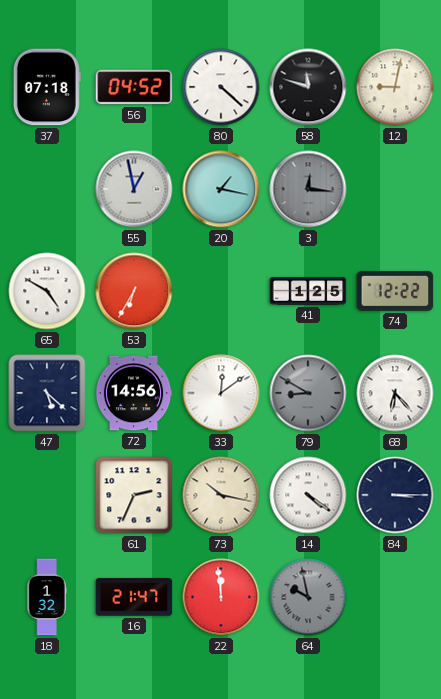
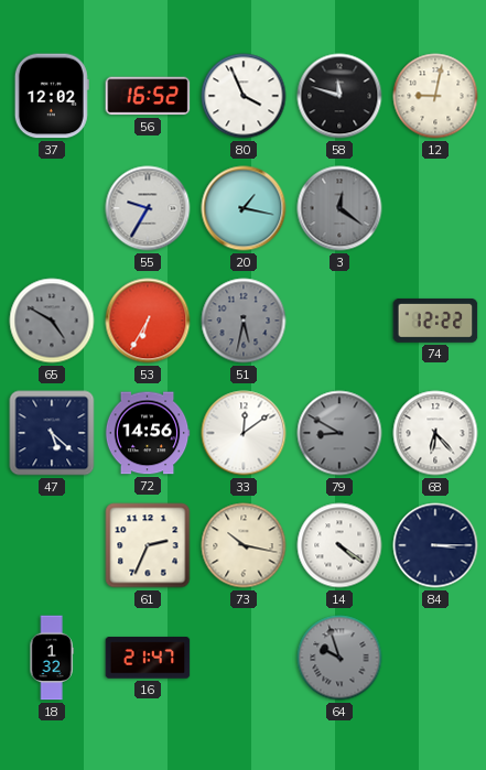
37: 07:18 -> 12:02
56: 04:52 -> 16:52
80: 4:22 -> 3:56
55: 12:58 -> 9:35
3: 12:16 -> 12:21
65 dial: white -> grey
51: none -> 5:32
41: 1:25 -> none
22: 11:59 -> none
64: 9:58 -> 9:57
